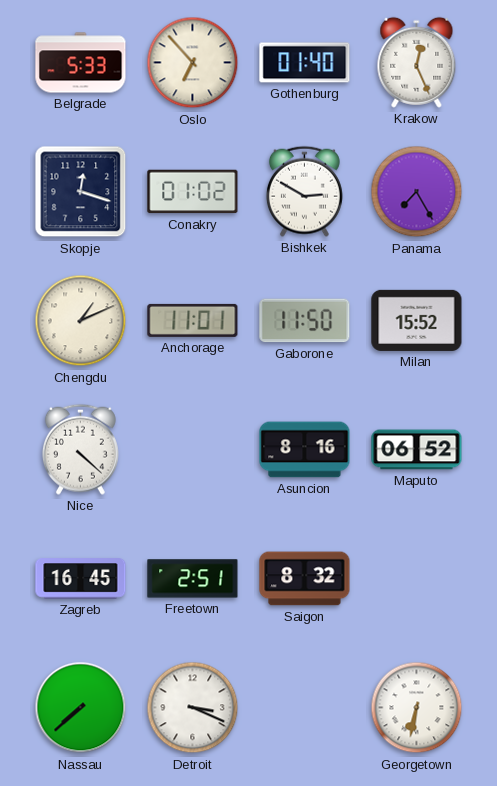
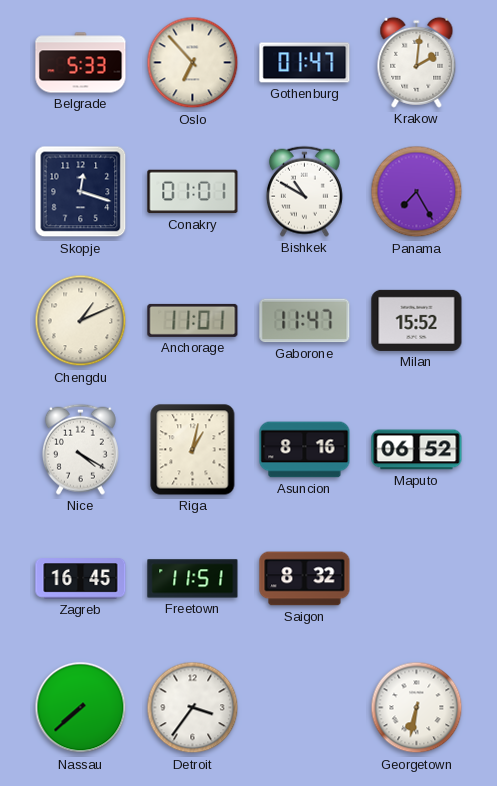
Gothenburg: 01:40 -> 01:47
Krakow: 12:26 -> 2:01
Conakry: 01:02 -> 01:01
Bishkek: 2:50 -> 10:50
Gaborone: 11:50 -> 11:47
Nice: 4:22 -> 4:20
Riga: none -> 1:02
Freetown: 2:51 -> 11:51
Detroit: 3:19 -> 3:36
